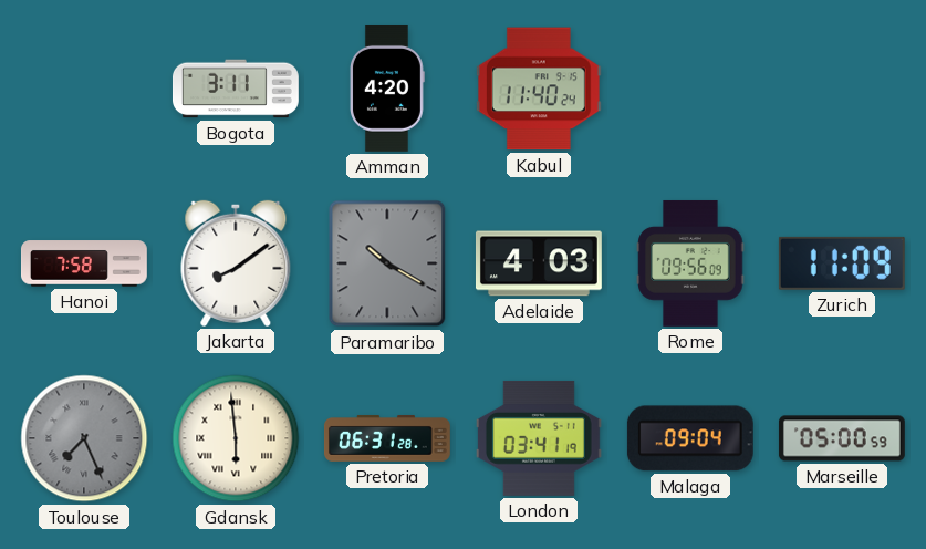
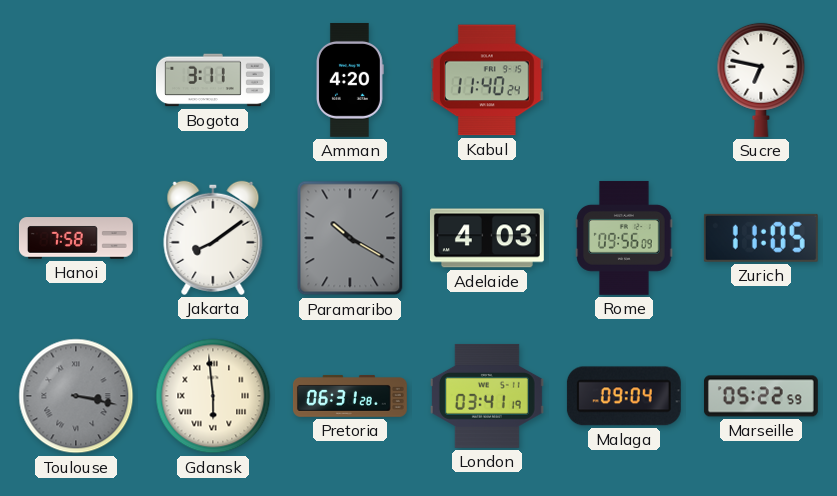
Sucre: none -> 6:47
Zurich: 11:09 -> 11:05
Toulouse: 7:26 -> 3:17
Marseille: 05:00 -> 05:22
